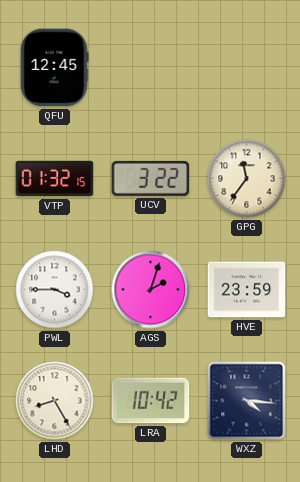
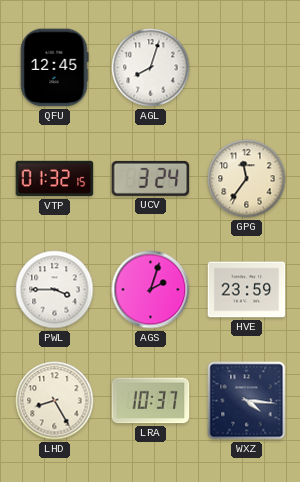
AGL: none -> 8:03
UCV: 3:22 -> 3:24
LRA: 10:42 -> 10:37
